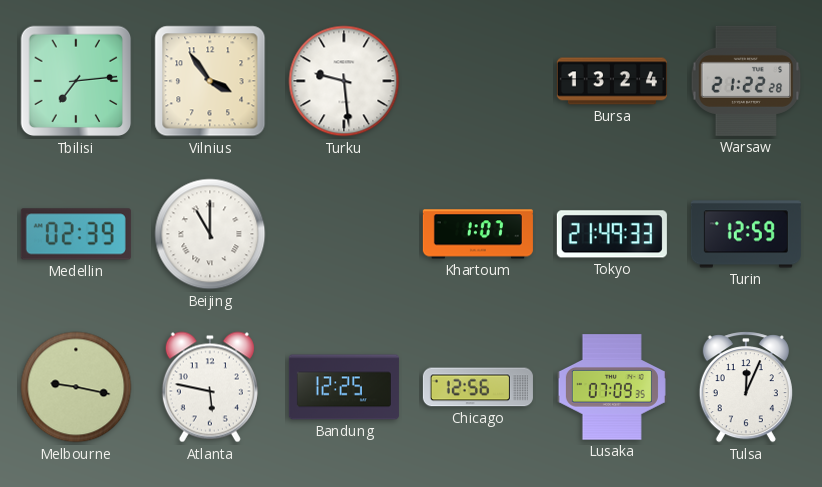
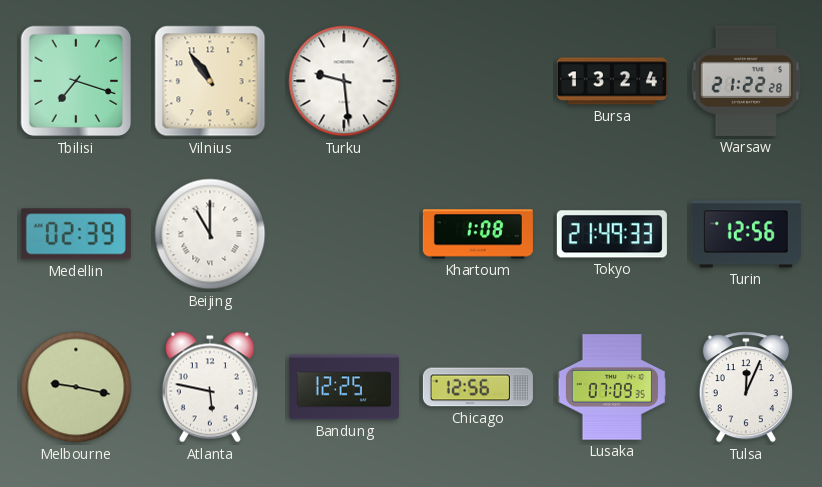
Tbilisi: 7:14 -> 7:18
Vilnius: 3:54 -> 10:54
Khartoum: 1:07 -> 1:08
Turin: 12:59 -> 12:56
